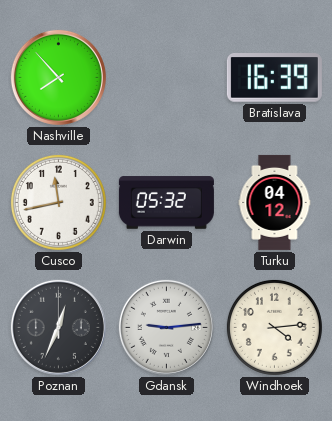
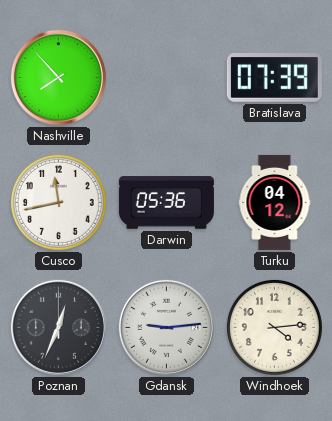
Bratislava: 16:39 -> 07:39
Darwin: 05:32 -> 05:36
